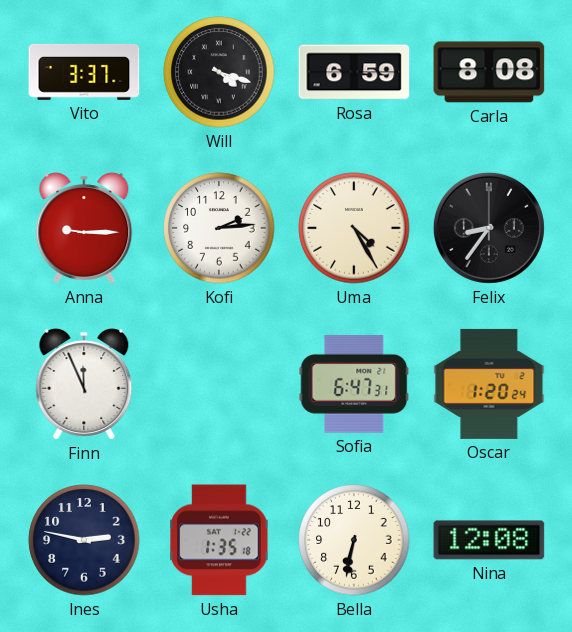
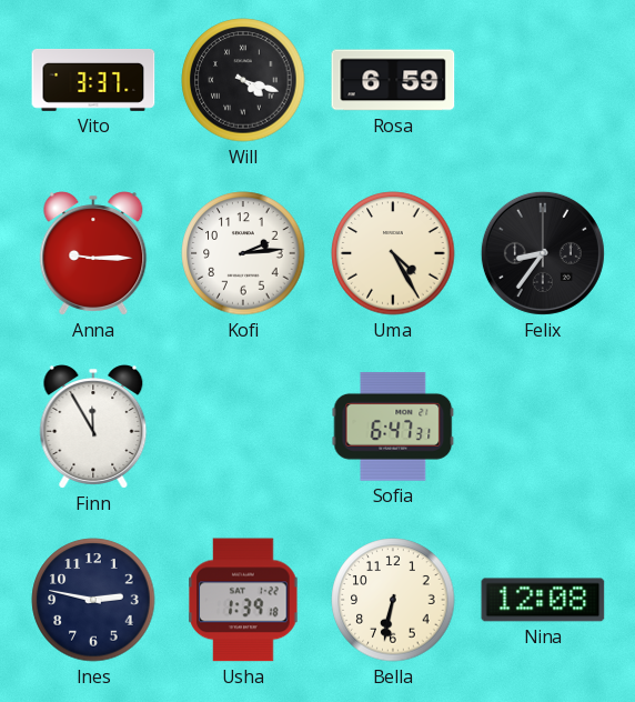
Carla: 8:08 -> none
Finn: 11:56 -> 11:55
Oscar: 1:20 -> none
Usha: 1:35 -> 1:39
